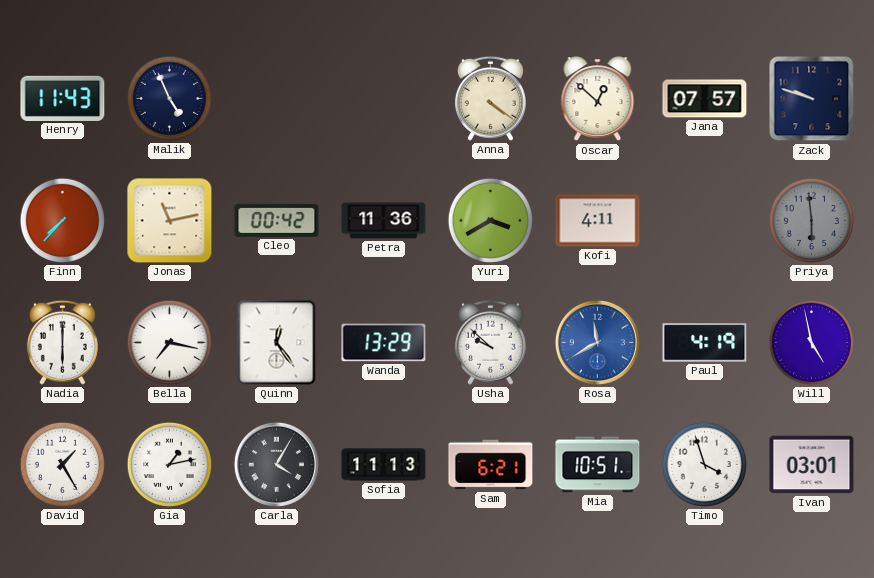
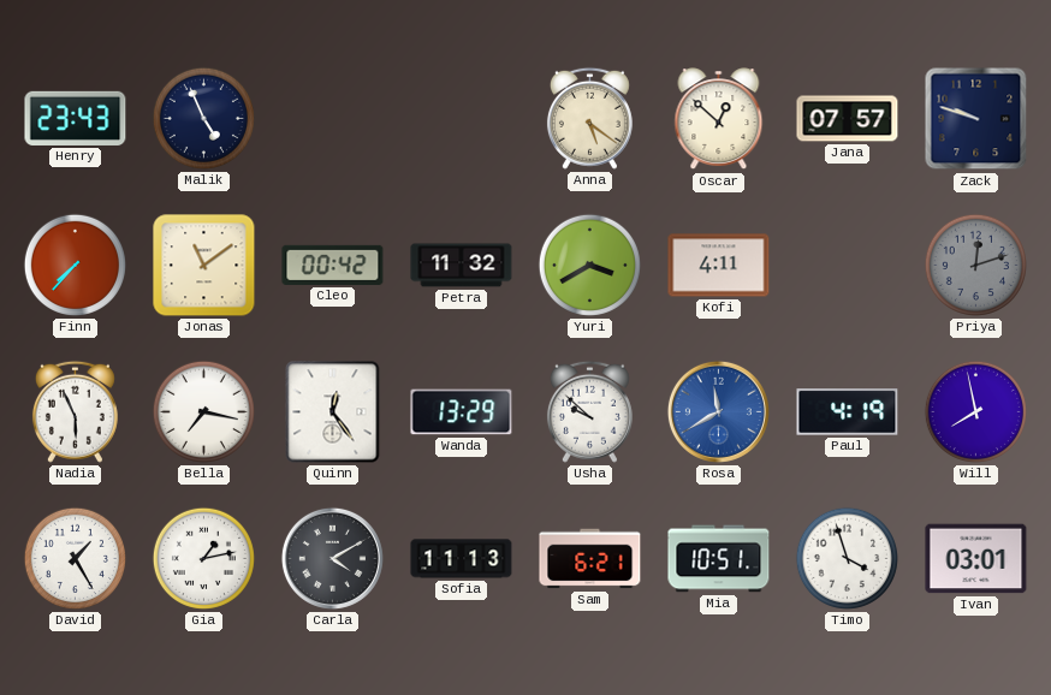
Henry: 11:43 -> 23:43
Anna: 4:21 -> 5:21
Jonas: 11:13 -> 11:09
Petra: 11:36 -> 11:32
Priya: 5:59 -> 12:12
Nadia: 6:00 -> 5:56
Will: 4:58 -> 7:58
Carla: 4:05 -> 4:10
